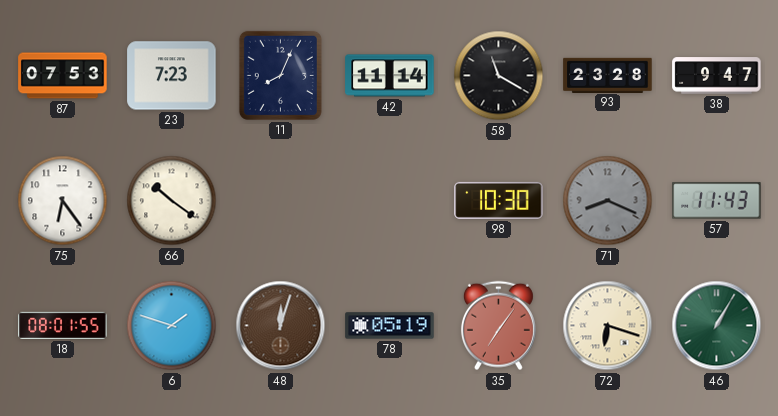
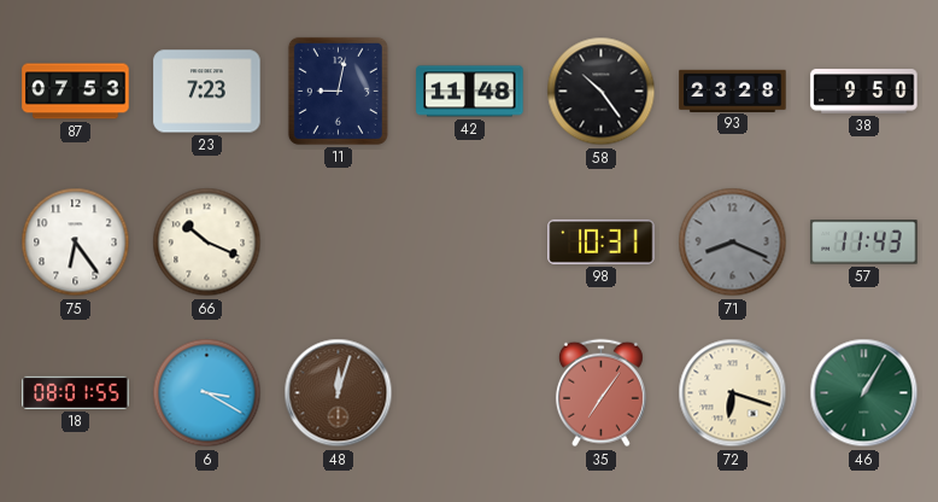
11: 8:04 -> 9:02
42: 11:14 -> 11:48
58: 11:20 -> 10:24
38: 9:47 -> 9:50
66: 10:21 -> 10:19
98: 10:30 -> 10:31
6: 1:48 -> 3:20
78: 05:19 -> none
